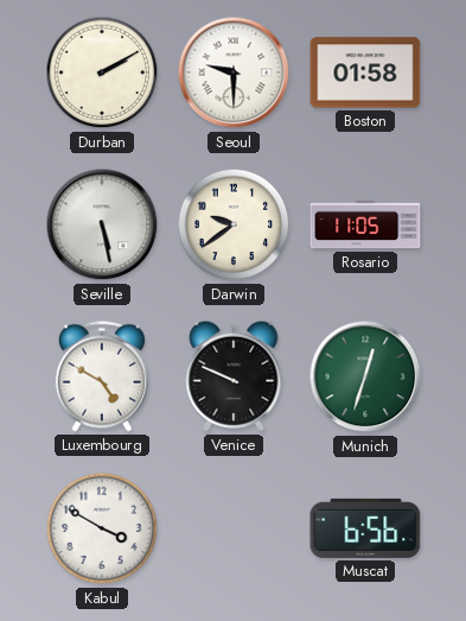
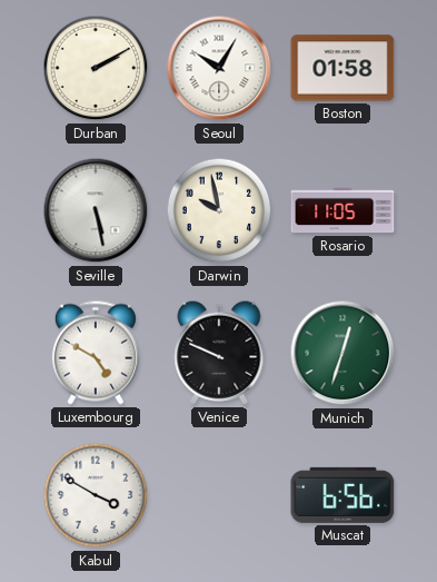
Seoul: 9:30 -> 10:05
Darwin: 9:39 -> 9:58
